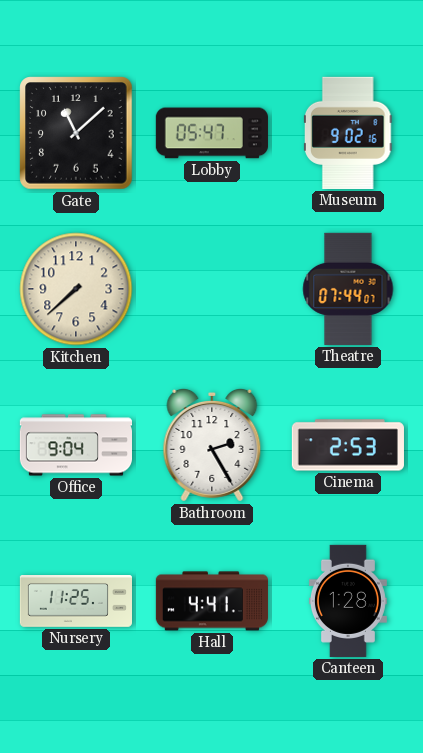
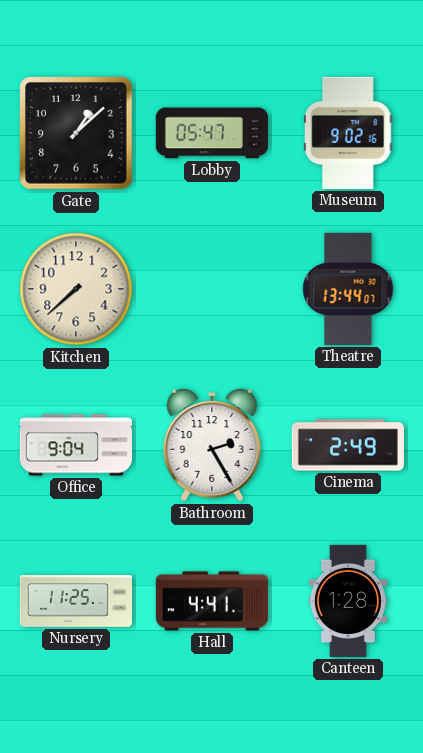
Gate: 11:08 -> 1:08
Theatre: 07:44 -> 13:44
Cinema: 2:53 -> 2:49
